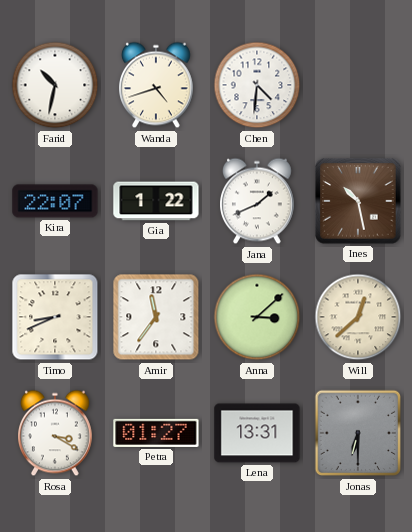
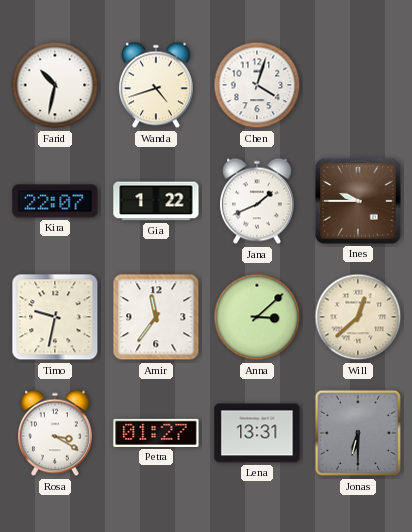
Chen: 4:31 -> 4:03
Ines: 10:28 -> 9:45
Timo: 8:41 -> 9:32
